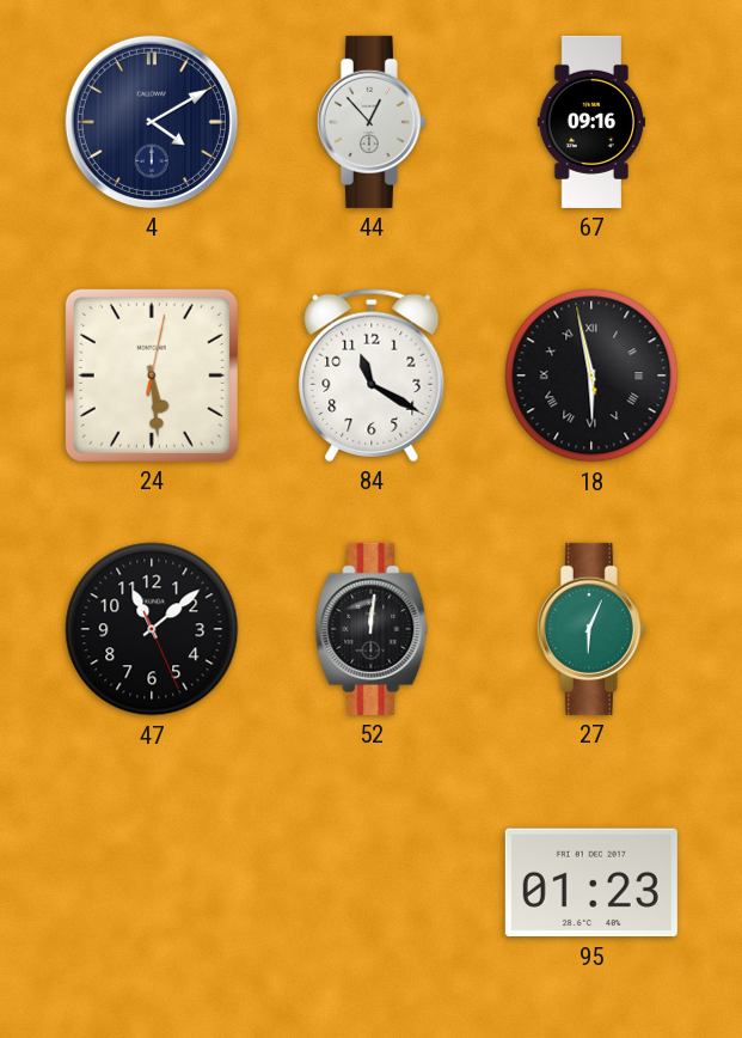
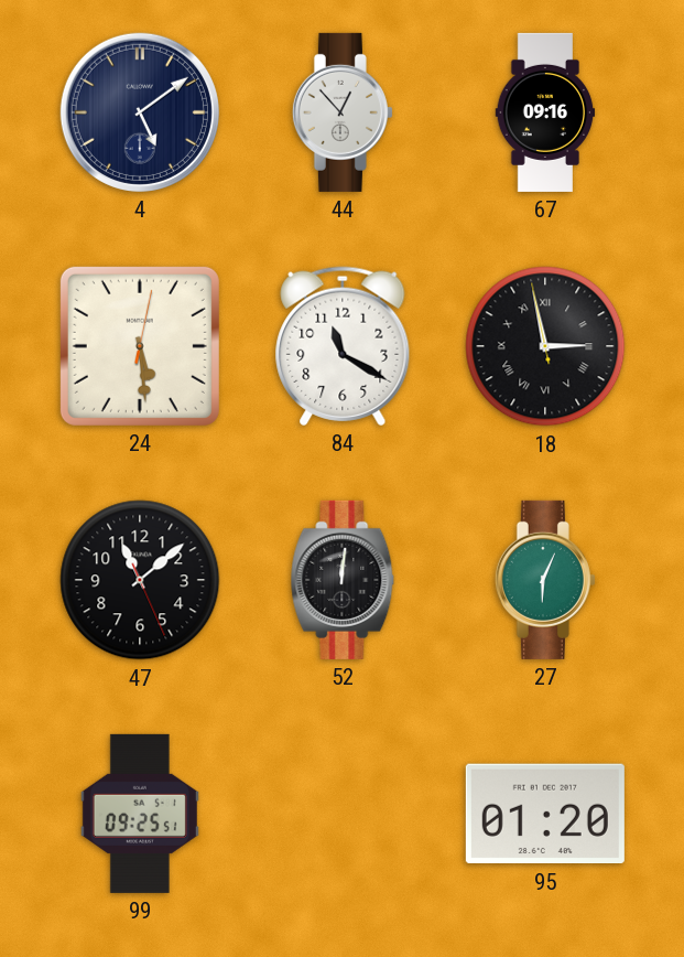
4: 4:10 -> 5:09
18: 5:57 -> 2:57
99: none -> 09:25
95: 01:23 -> 01:20
